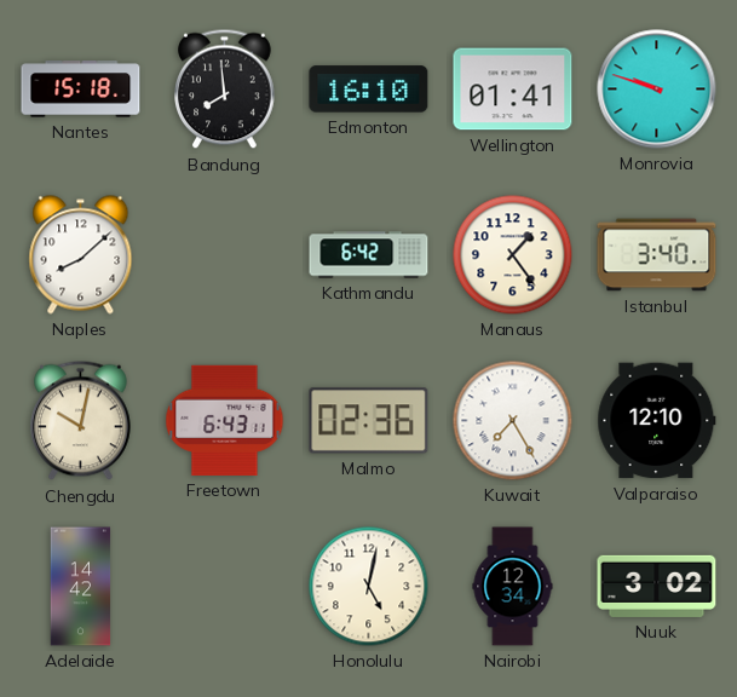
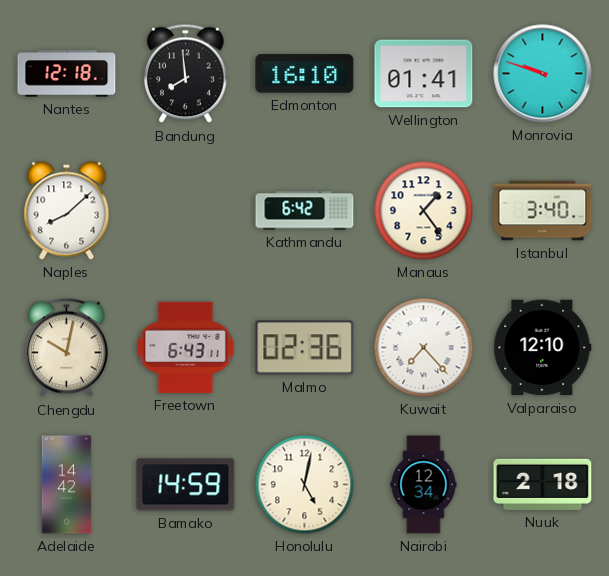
Nantes: 15:18 -> 12:18
Kuwait: 7:25 -> 7:23
Bamako: none -> 14:59
Nuuk: 3:02 -> 2:18
